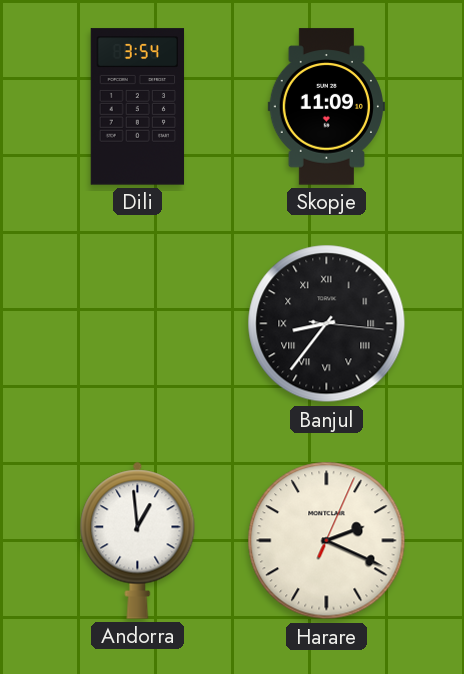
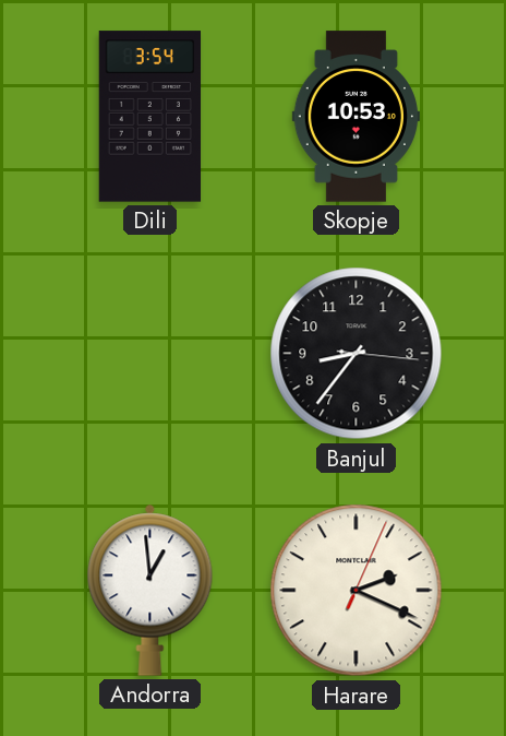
Skopje: 11:09 -> 10:53
Banjul numerals: Roman -> Arabic
